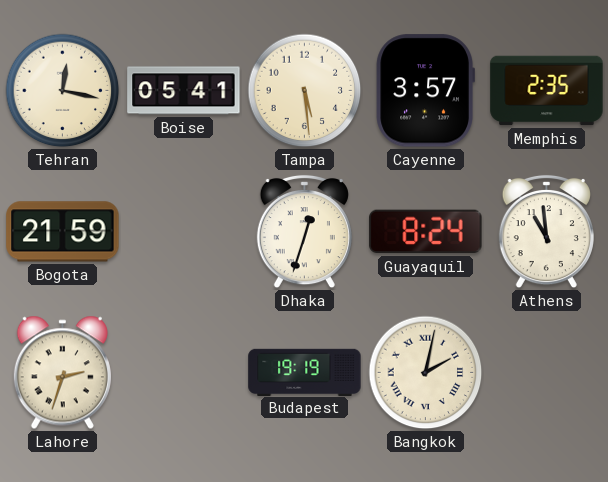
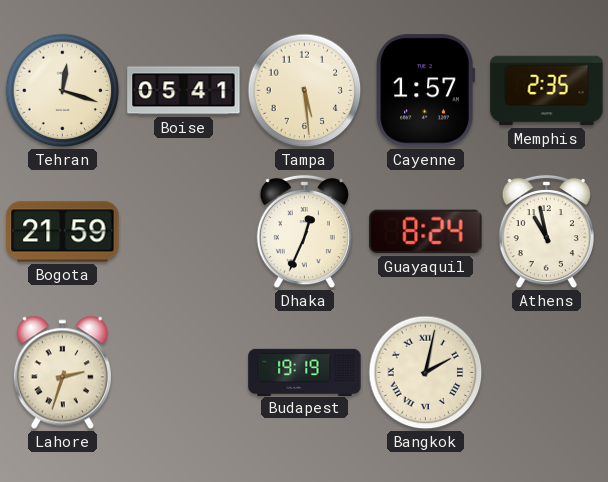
Tehran: 12:17 -> 12:18
Cayenne: 3:57 -> 1:57
Dhaka: 12:33 -> 12:34
Athens: 10:59 -> 10:58
